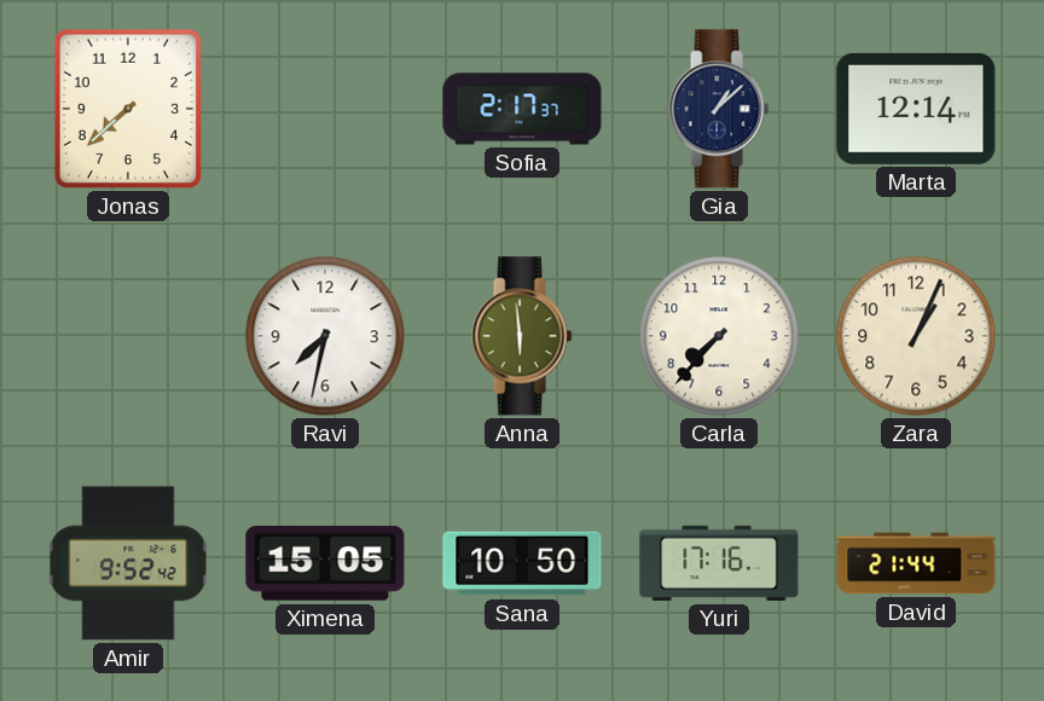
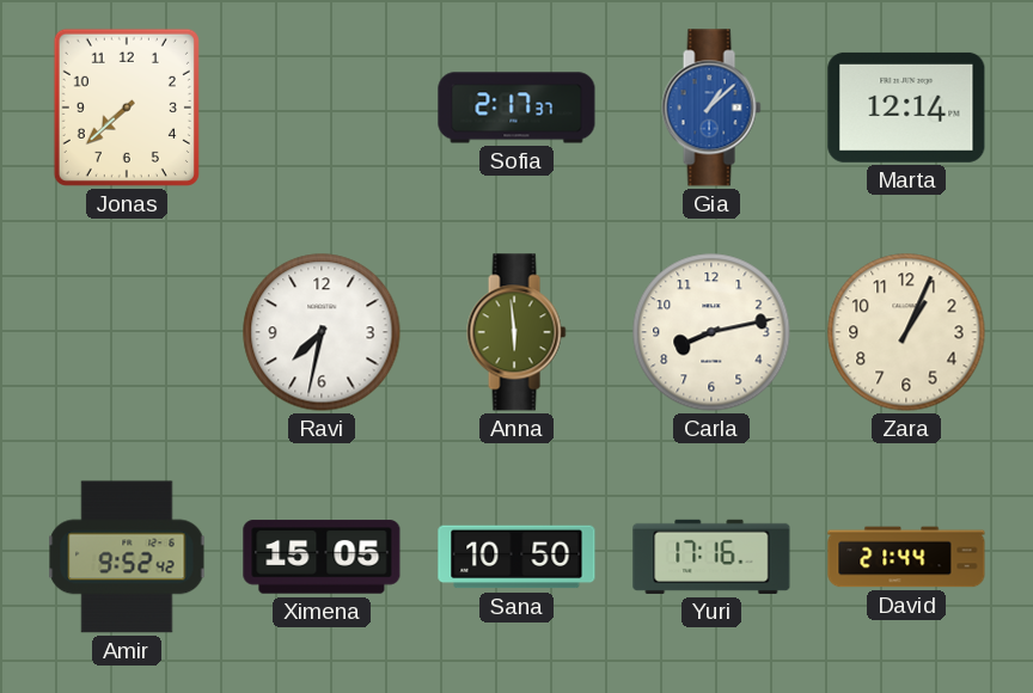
Gia dial: navy -> blue
Carla: 7:37 -> 8:13
